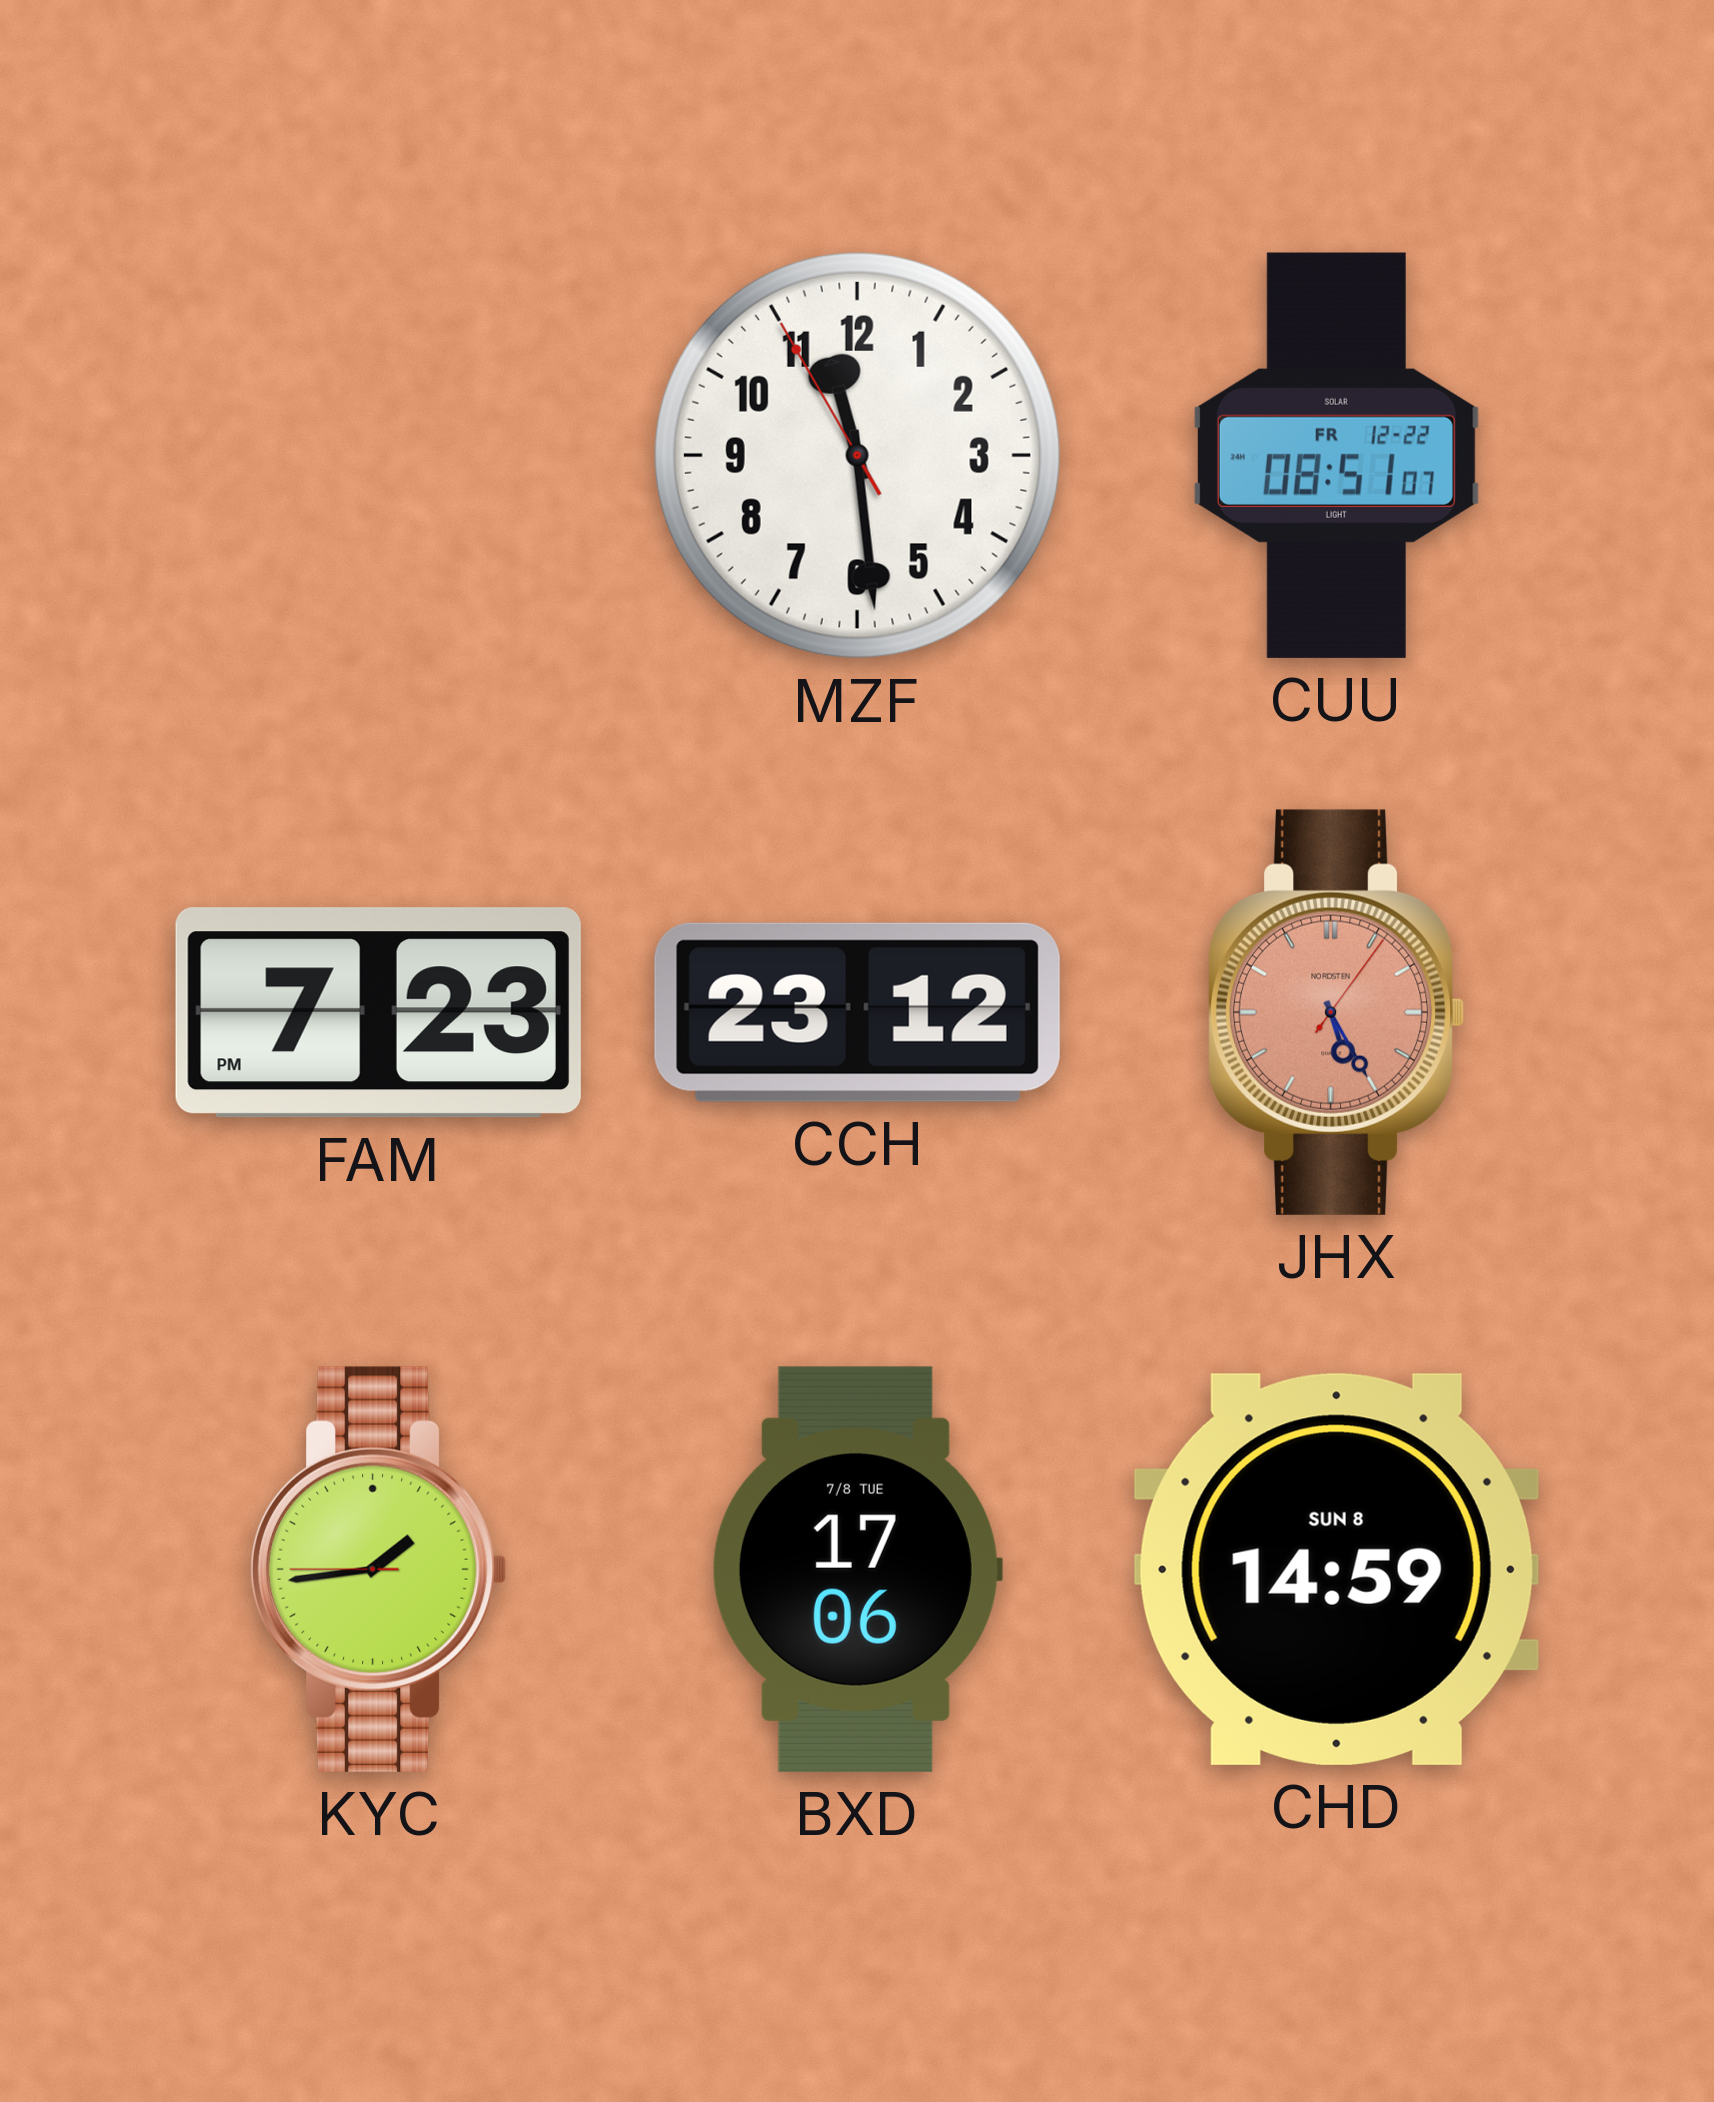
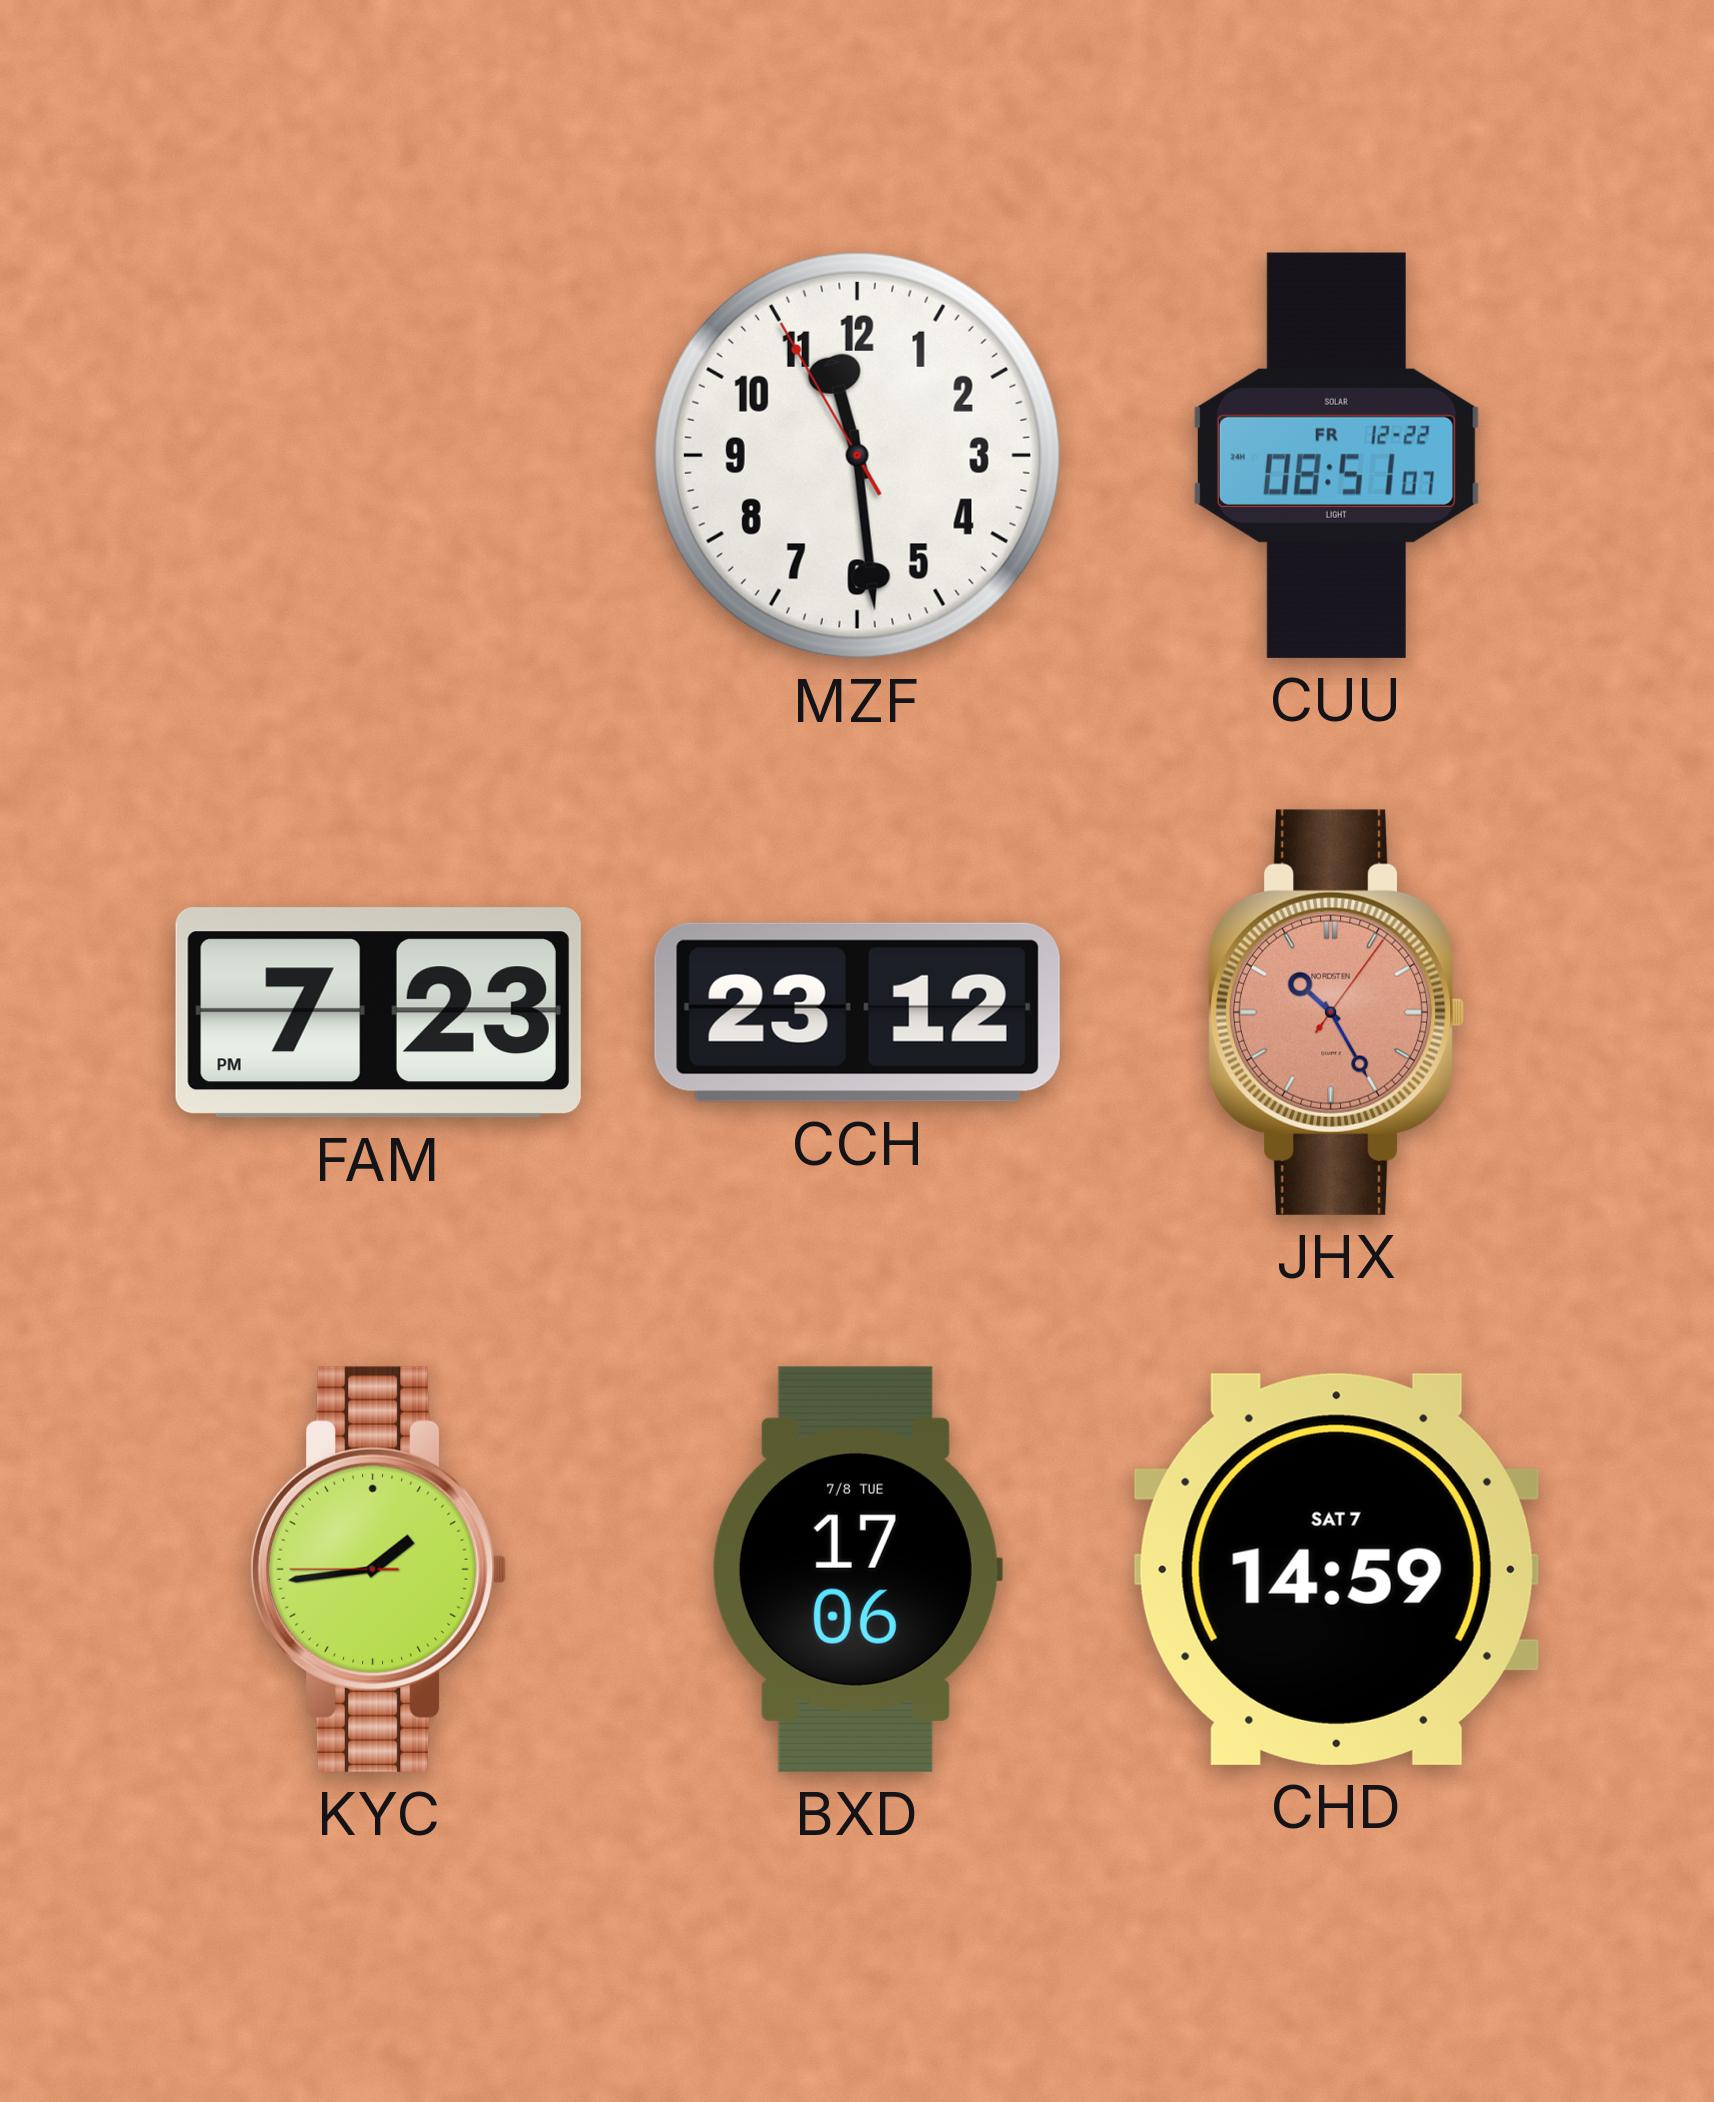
JHX: 5:25 -> 10:25
CHD date: SUN 8 -> SAT 7
